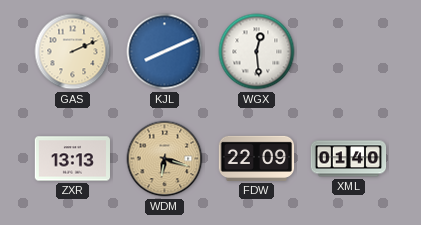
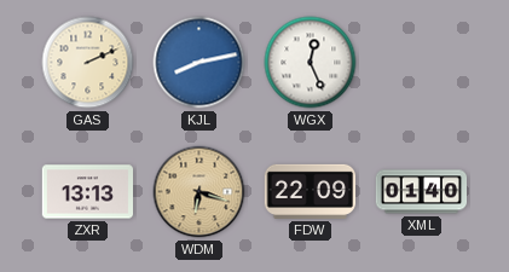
KJL: 8:11 -> 8:13
WGX: 12:29 -> 12:26
